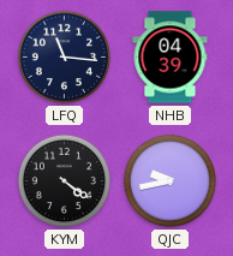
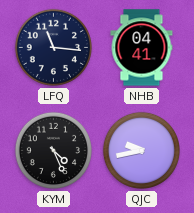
NHB: 04:39 -> 04:41
KYM: 4:21 -> 4:26
